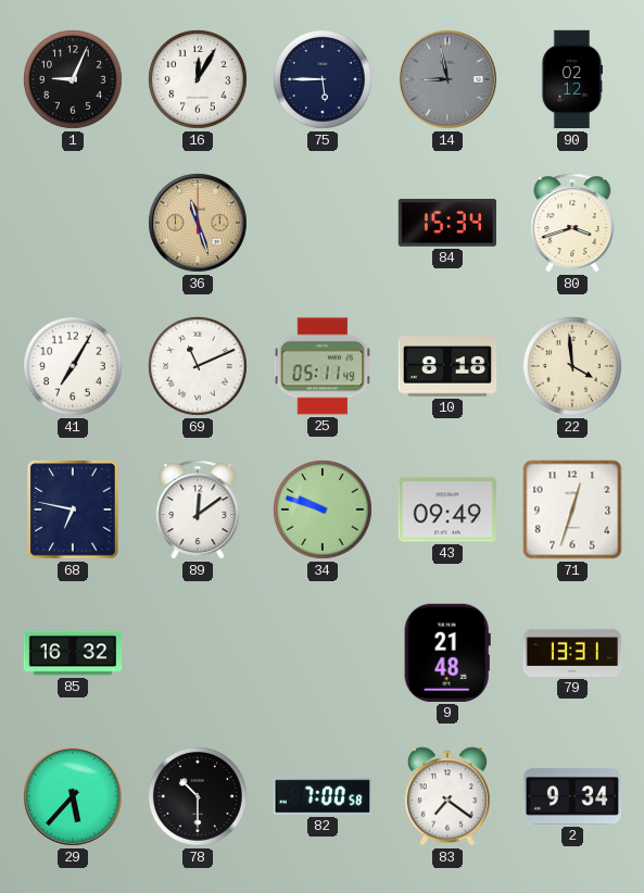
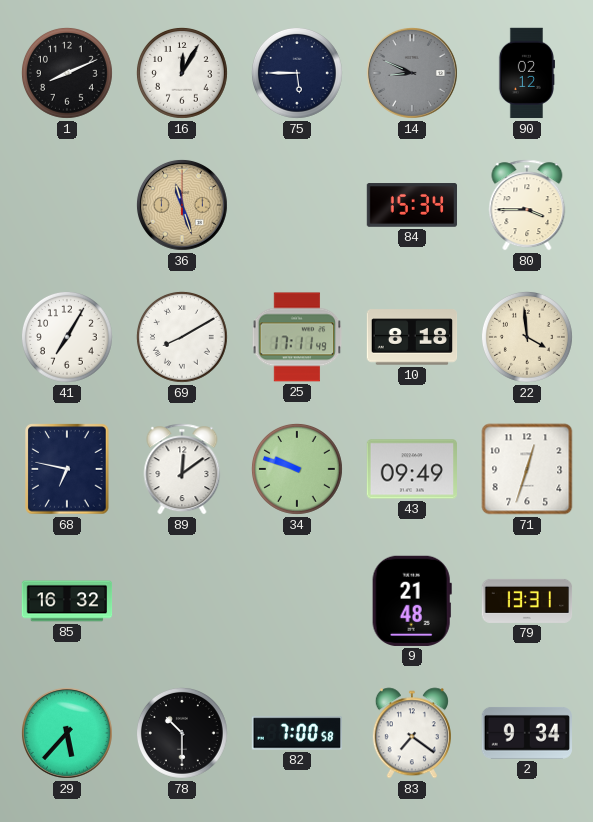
1: 9:04 -> 8:11
14: 8:58 -> 8:49
80: 3:42 -> 3:45
69: 11:11 -> 8:10
25: 05:11 -> 17:11
